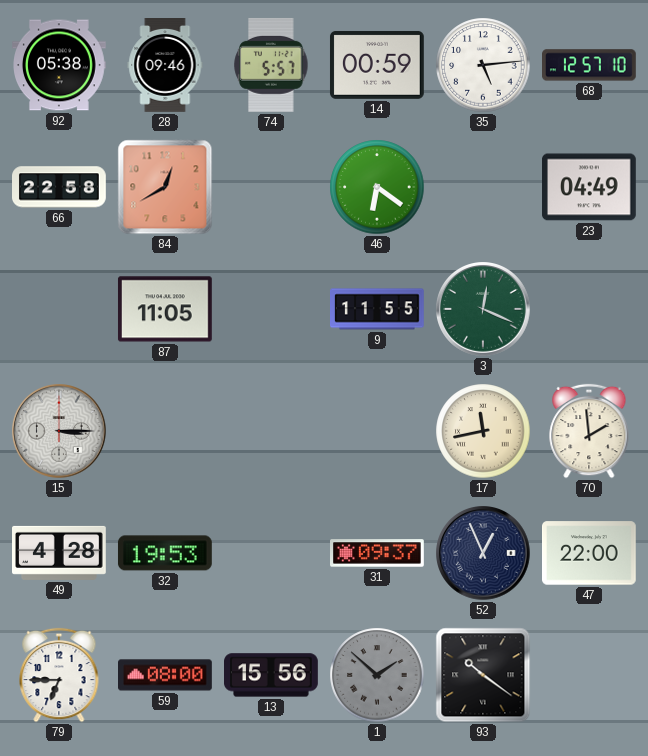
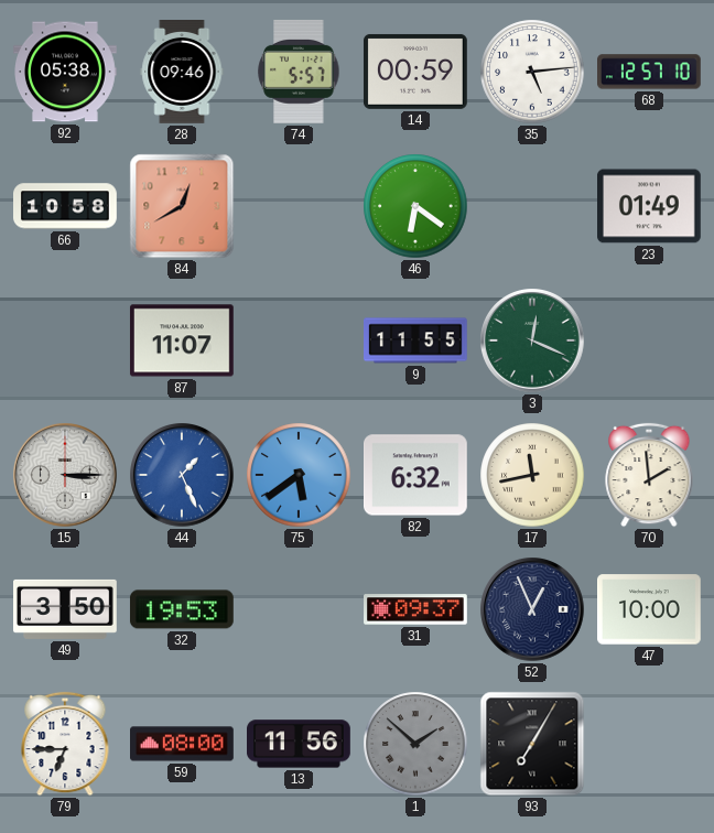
66: 22:58 -> 10:58
23: 04:49 -> 01:49
87: 11:05 -> 11:07
44: none -> 1:26
75: none -> 5:39
82: none -> 6:32
49: 4:28 -> 3:50
47: 22:00 -> 10:00
13: 15:56 -> 11:56
93: 10:21 -> 7:05
